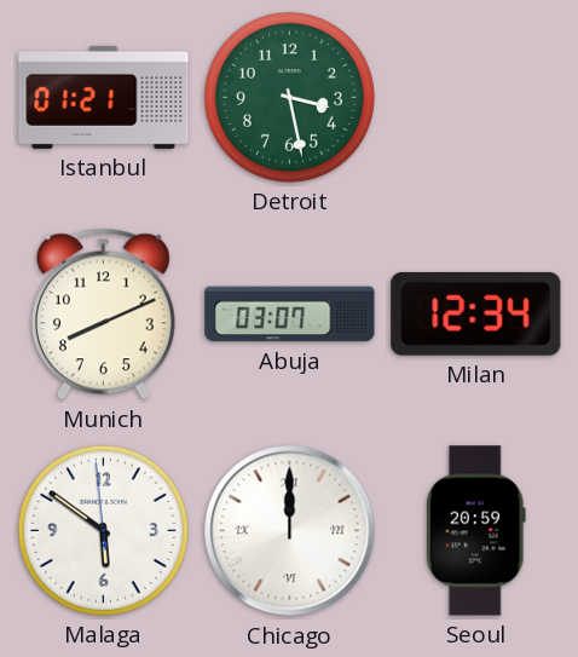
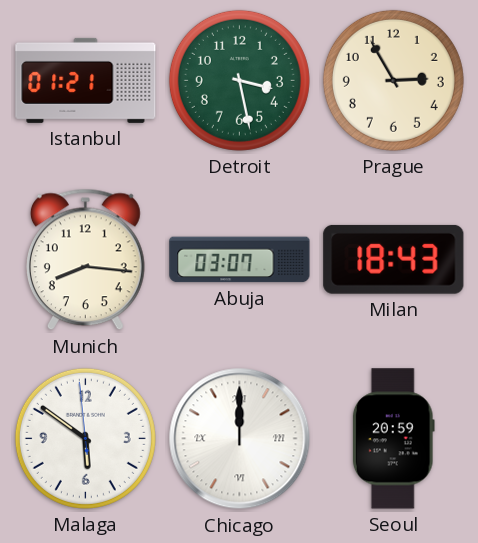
Prague: none -> 2:55
Munich: 8:11 -> 8:16
Milan: 12:34 -> 18:43
